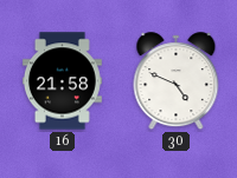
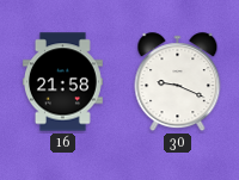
30: 4:49 -> 9:19
